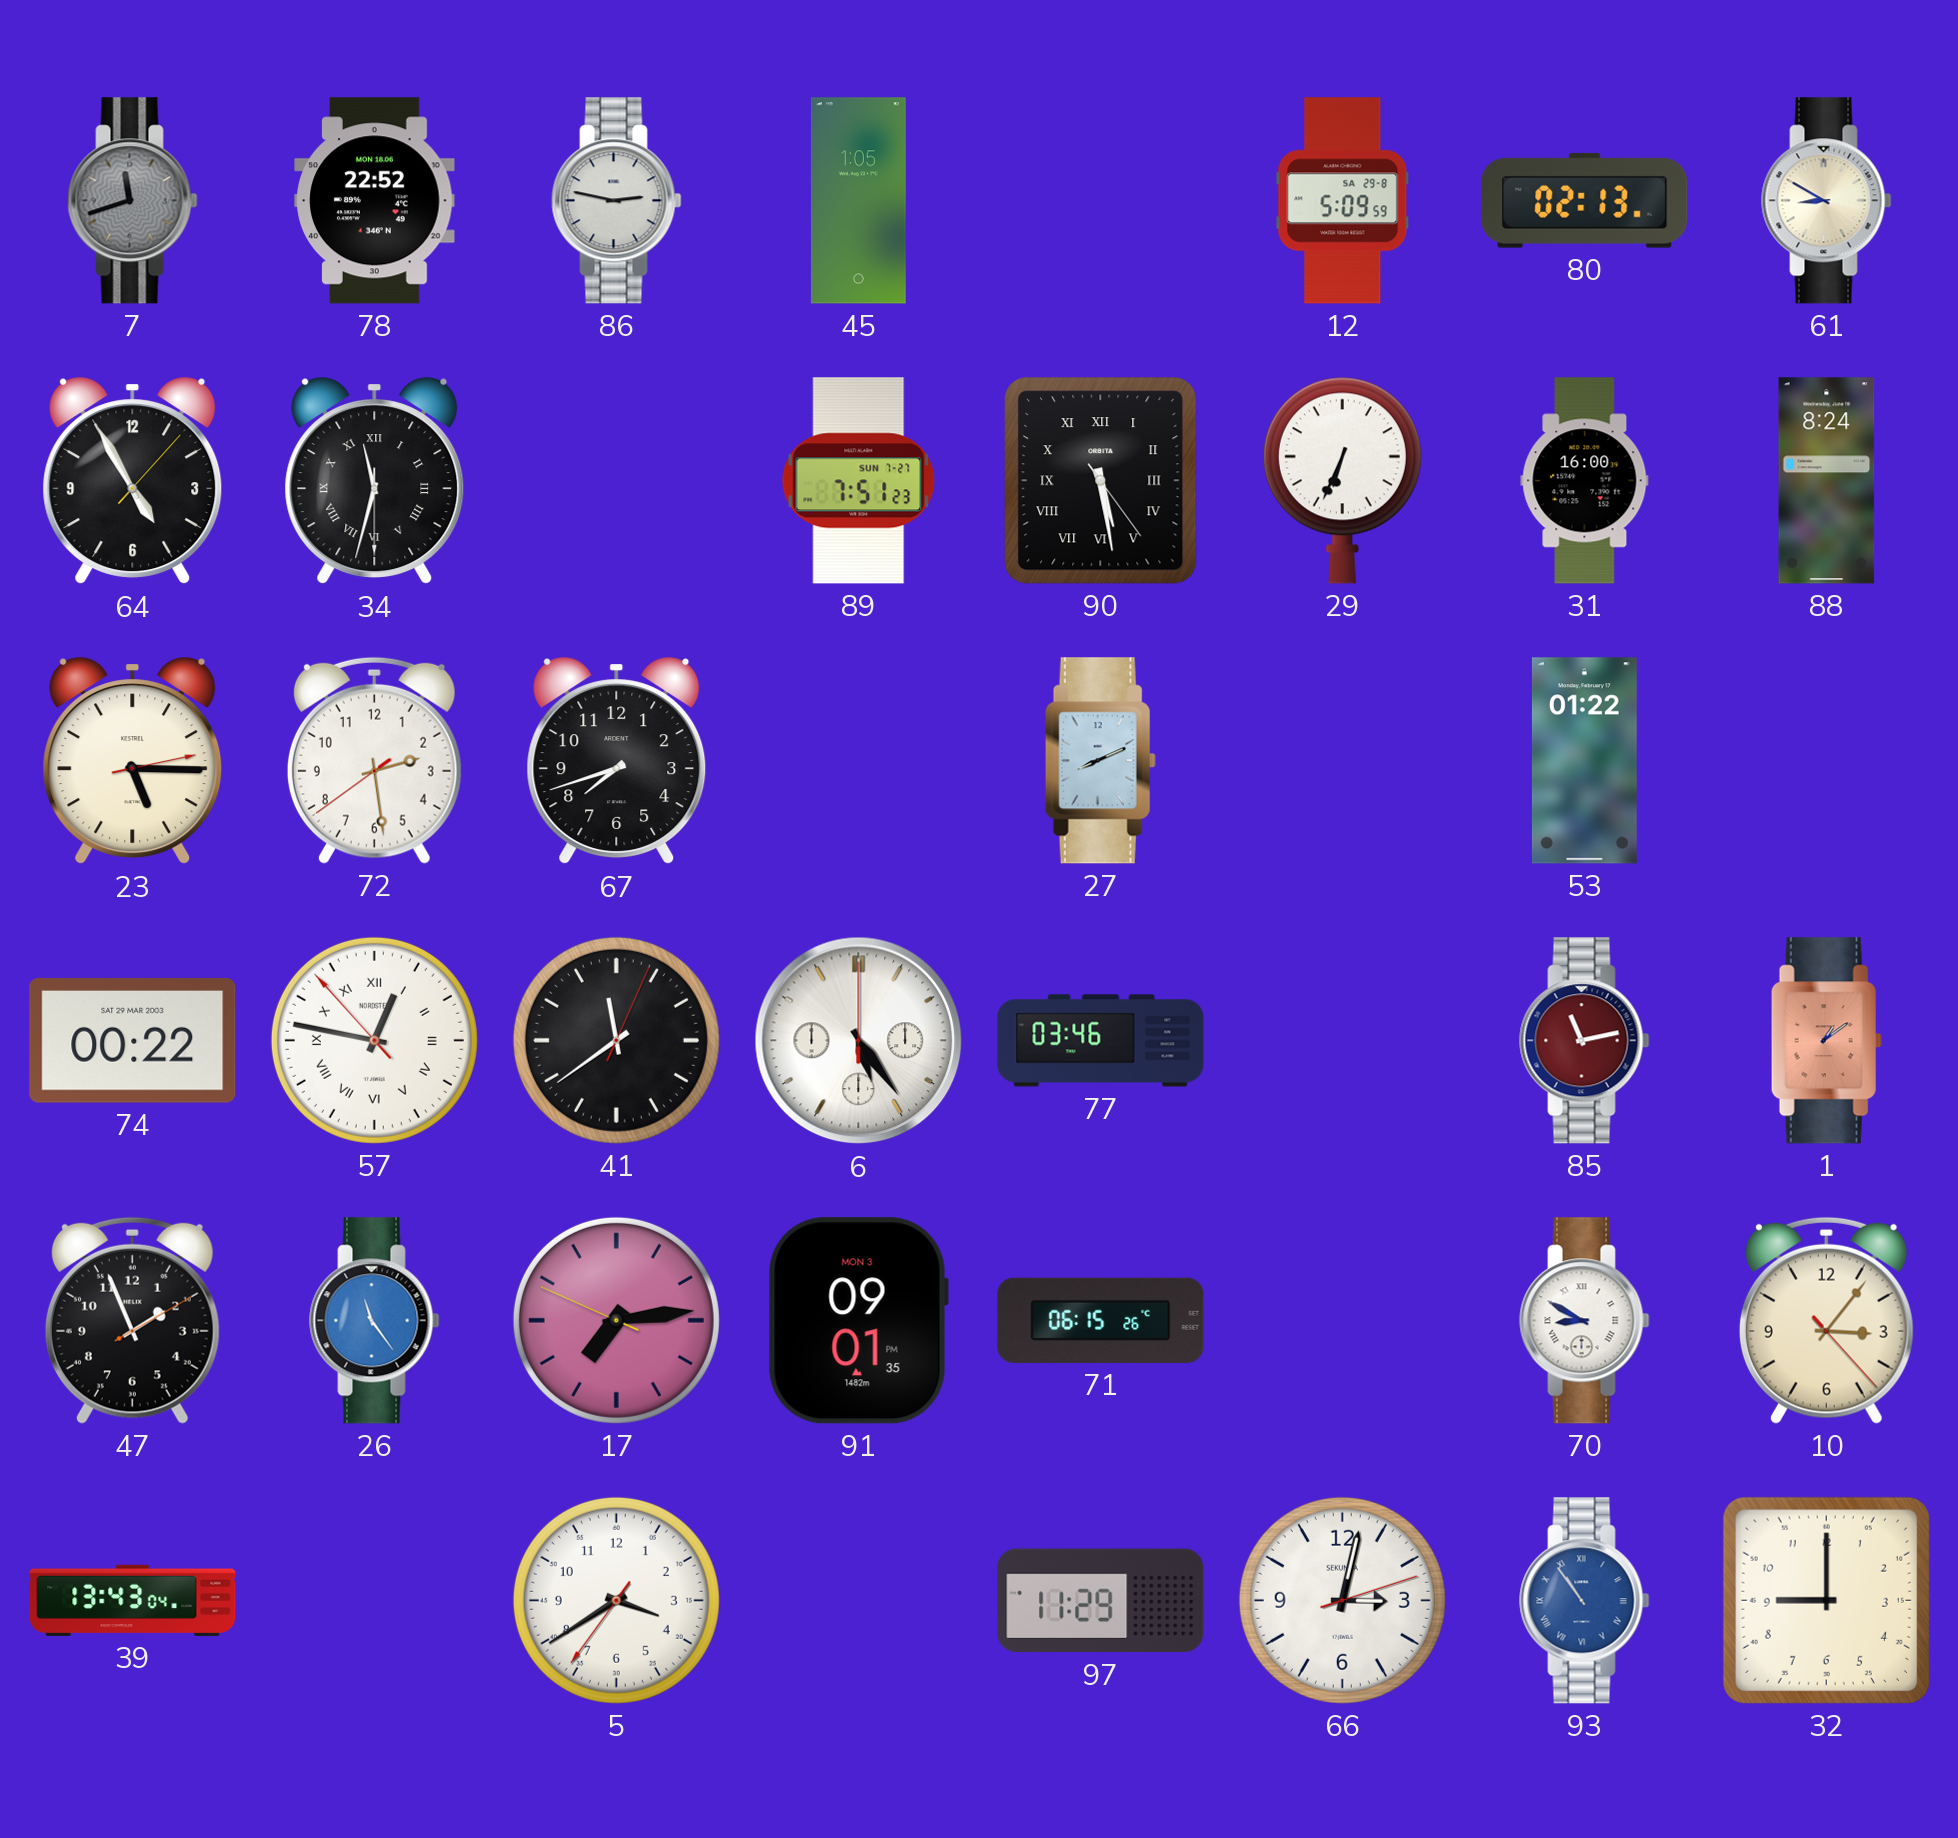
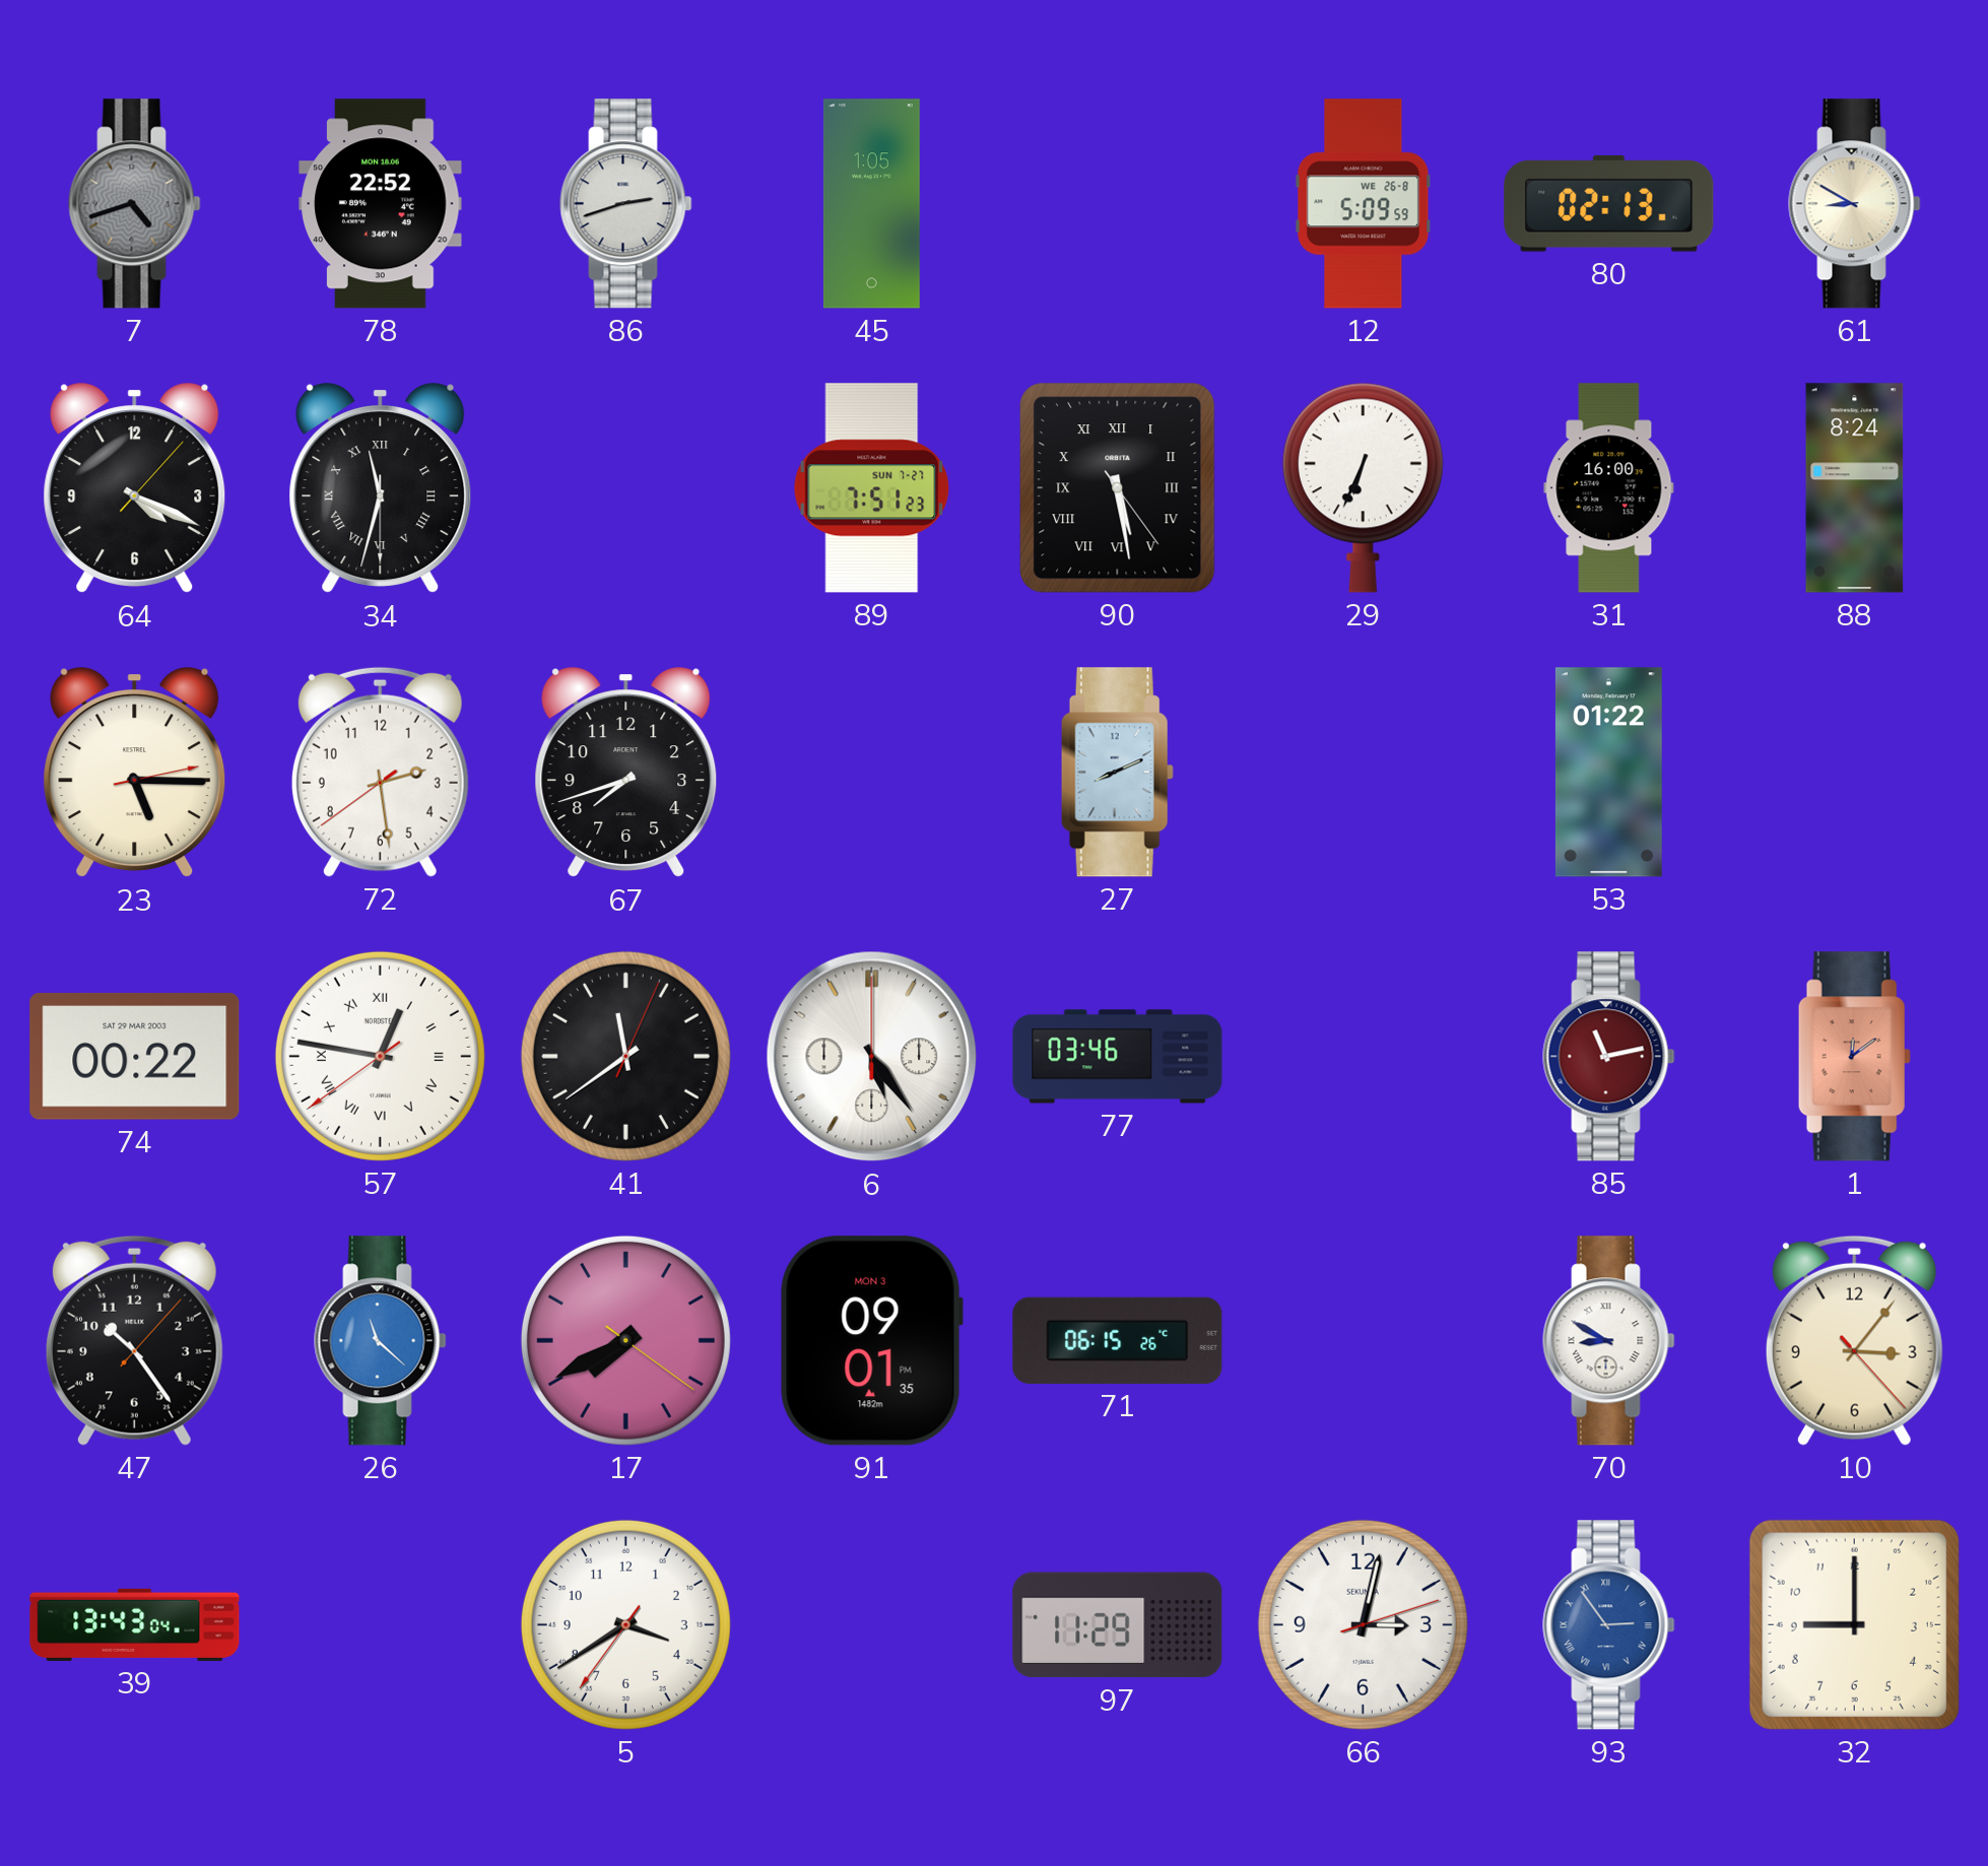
7: 11:42 -> 4:42
86: 2:47 -> 2:42
12 date: SA 29-8 -> WE 26-8
64: 4:55 -> 4:19
57: 12:46:53 -> 12:46:39
1: 1:09 -> 12:09
47: 1:56 -> 10:24
26: 11:24 -> 11:22
17: 7:13 -> 7:40
93: 10:54 -> 2:54
